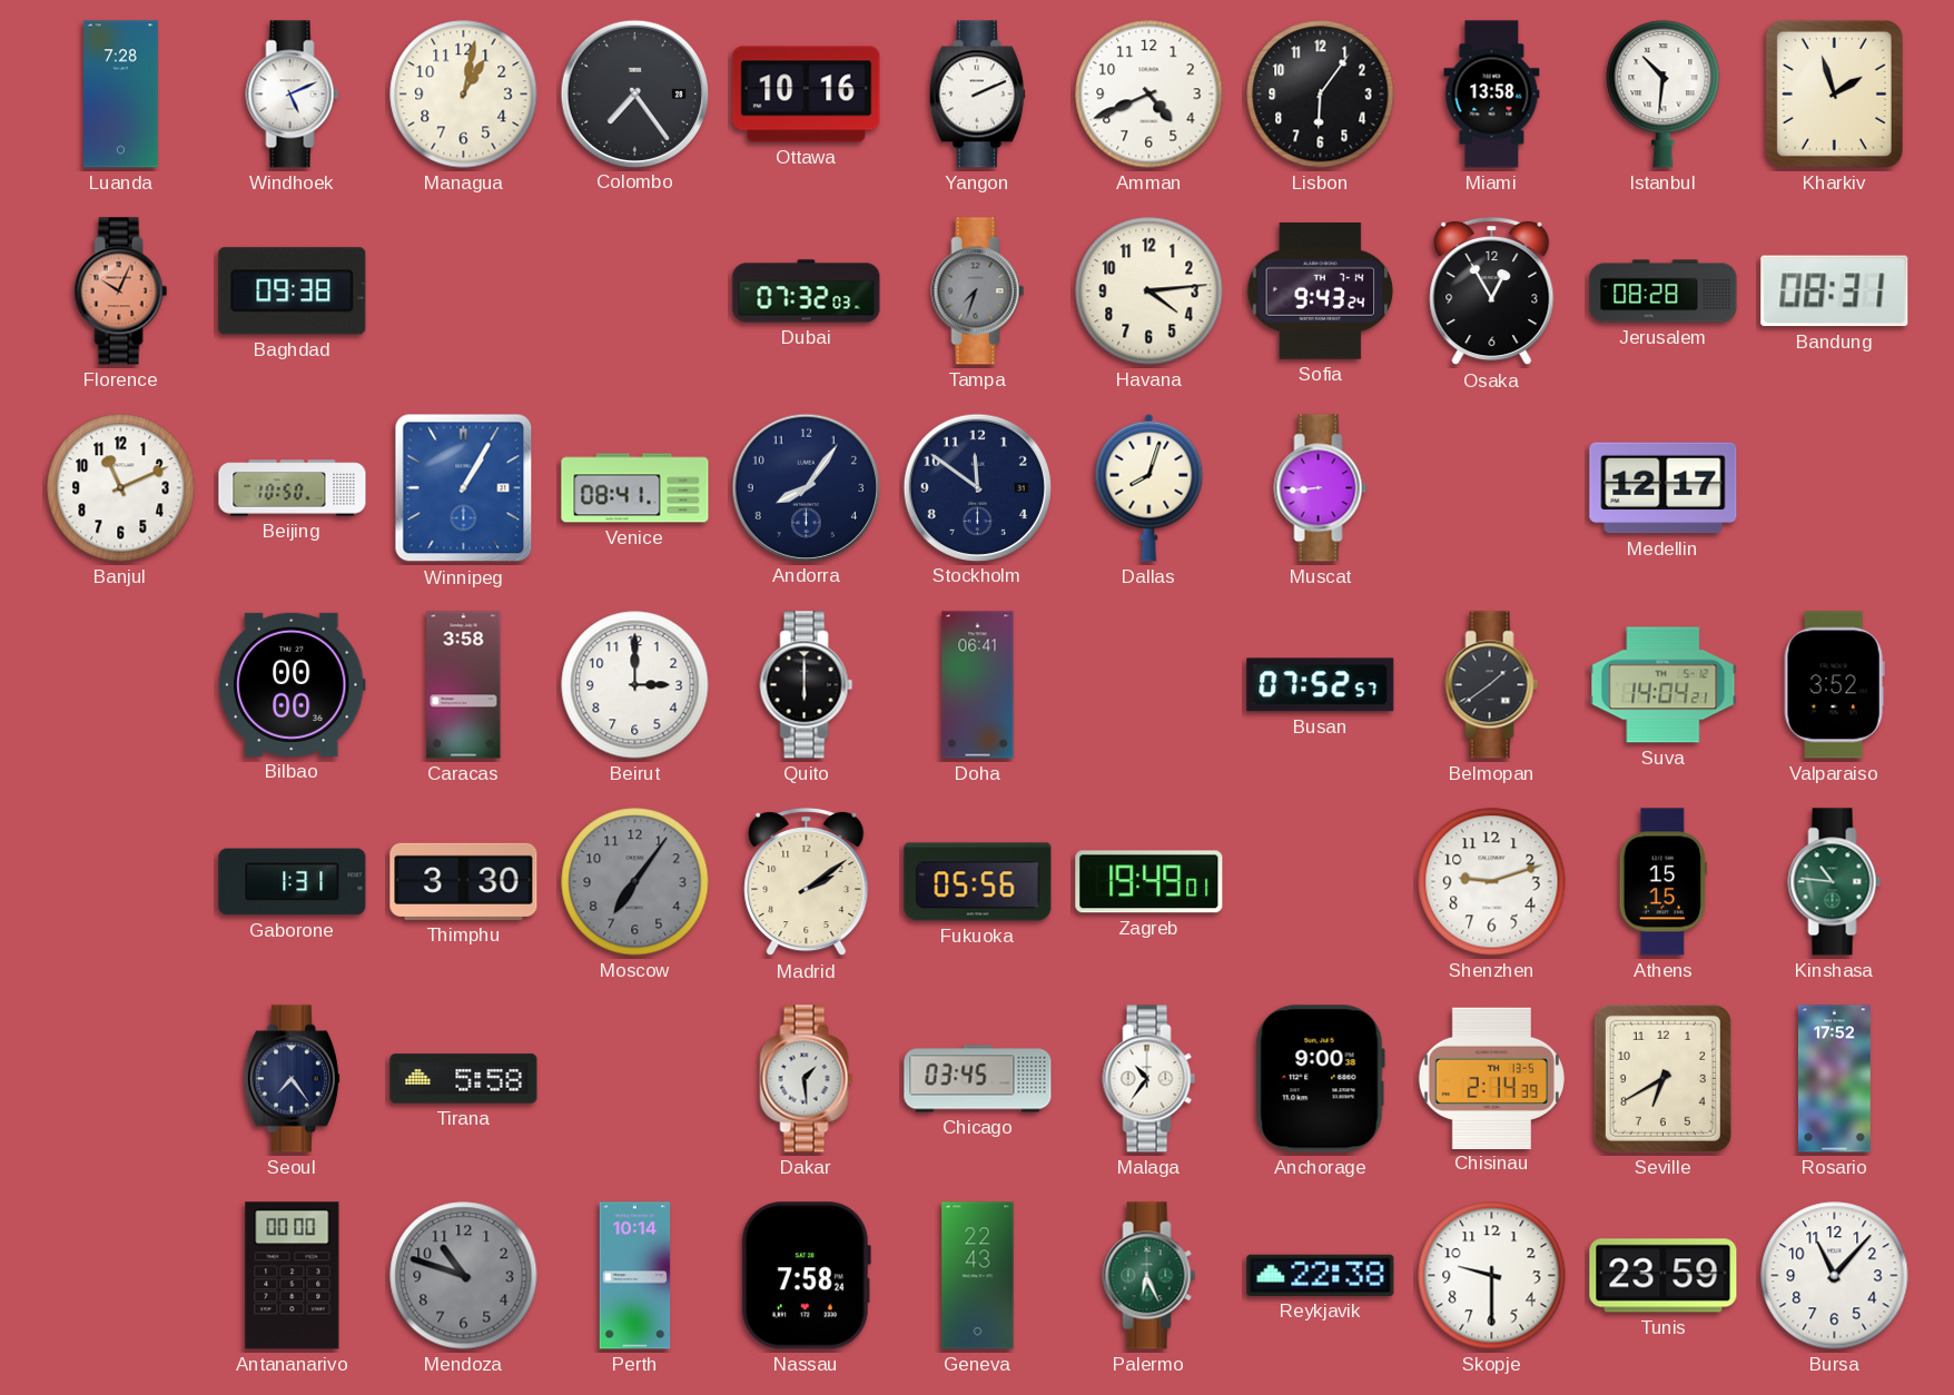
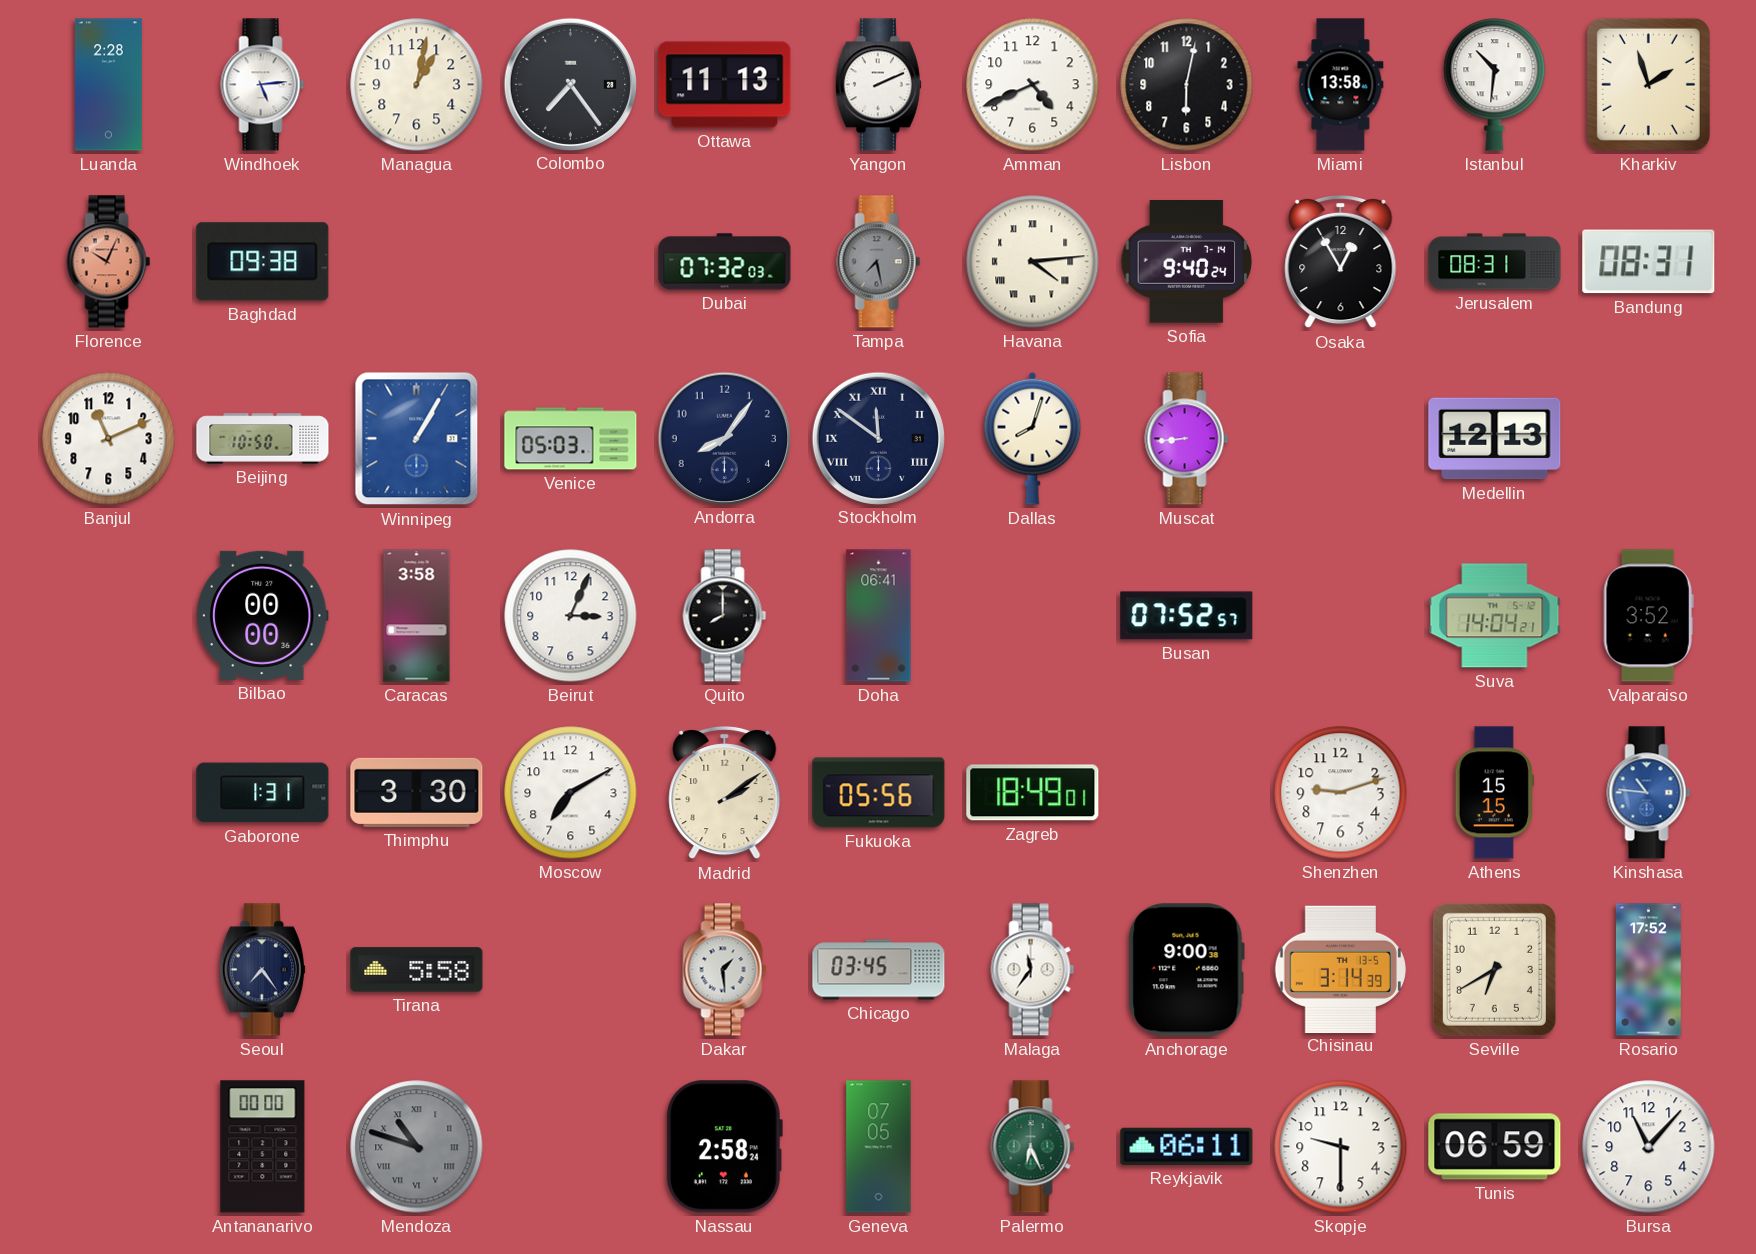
Luanda: 7:28 -> 2:28
Windhoek: 5:11 -> 5:14
Ottawa: 10:16 -> 11:13
Lisbon: 6:06 -> 6:02
Tampa: 7:33 -> 7:28
Havana numerals: Arabic -> Roman
Sofia: 9:43 -> 9:40
Jerusalem: 08:28 -> 08:31
Venice: 08:41 -> 05:03
Stockholm numerals: Arabic -> Roman
Medellin: 12:17 -> 12:13
Beirut: 3:00 -> 3:04
Quito: 6:00 -> 8:00
Belmopan: 1:39 -> none
Moscow: 7:06 -> 7:10
Moscow dial: grey -> white
Zagreb: 19:49 -> 18:49
Kinshasa dial: green -> blue
Malaga: 10:36 -> 11:36
Chisinau: 2:14 -> 3:14
Mendoza numerals: Arabic -> Roman
Perth: 10:14 -> none
Nassau: 7:58 -> 2:58
Geneva: 22:43 -> 07:05
Reykjavik: 22:38 -> 06:11
Tunis: 23:59 -> 06:59
